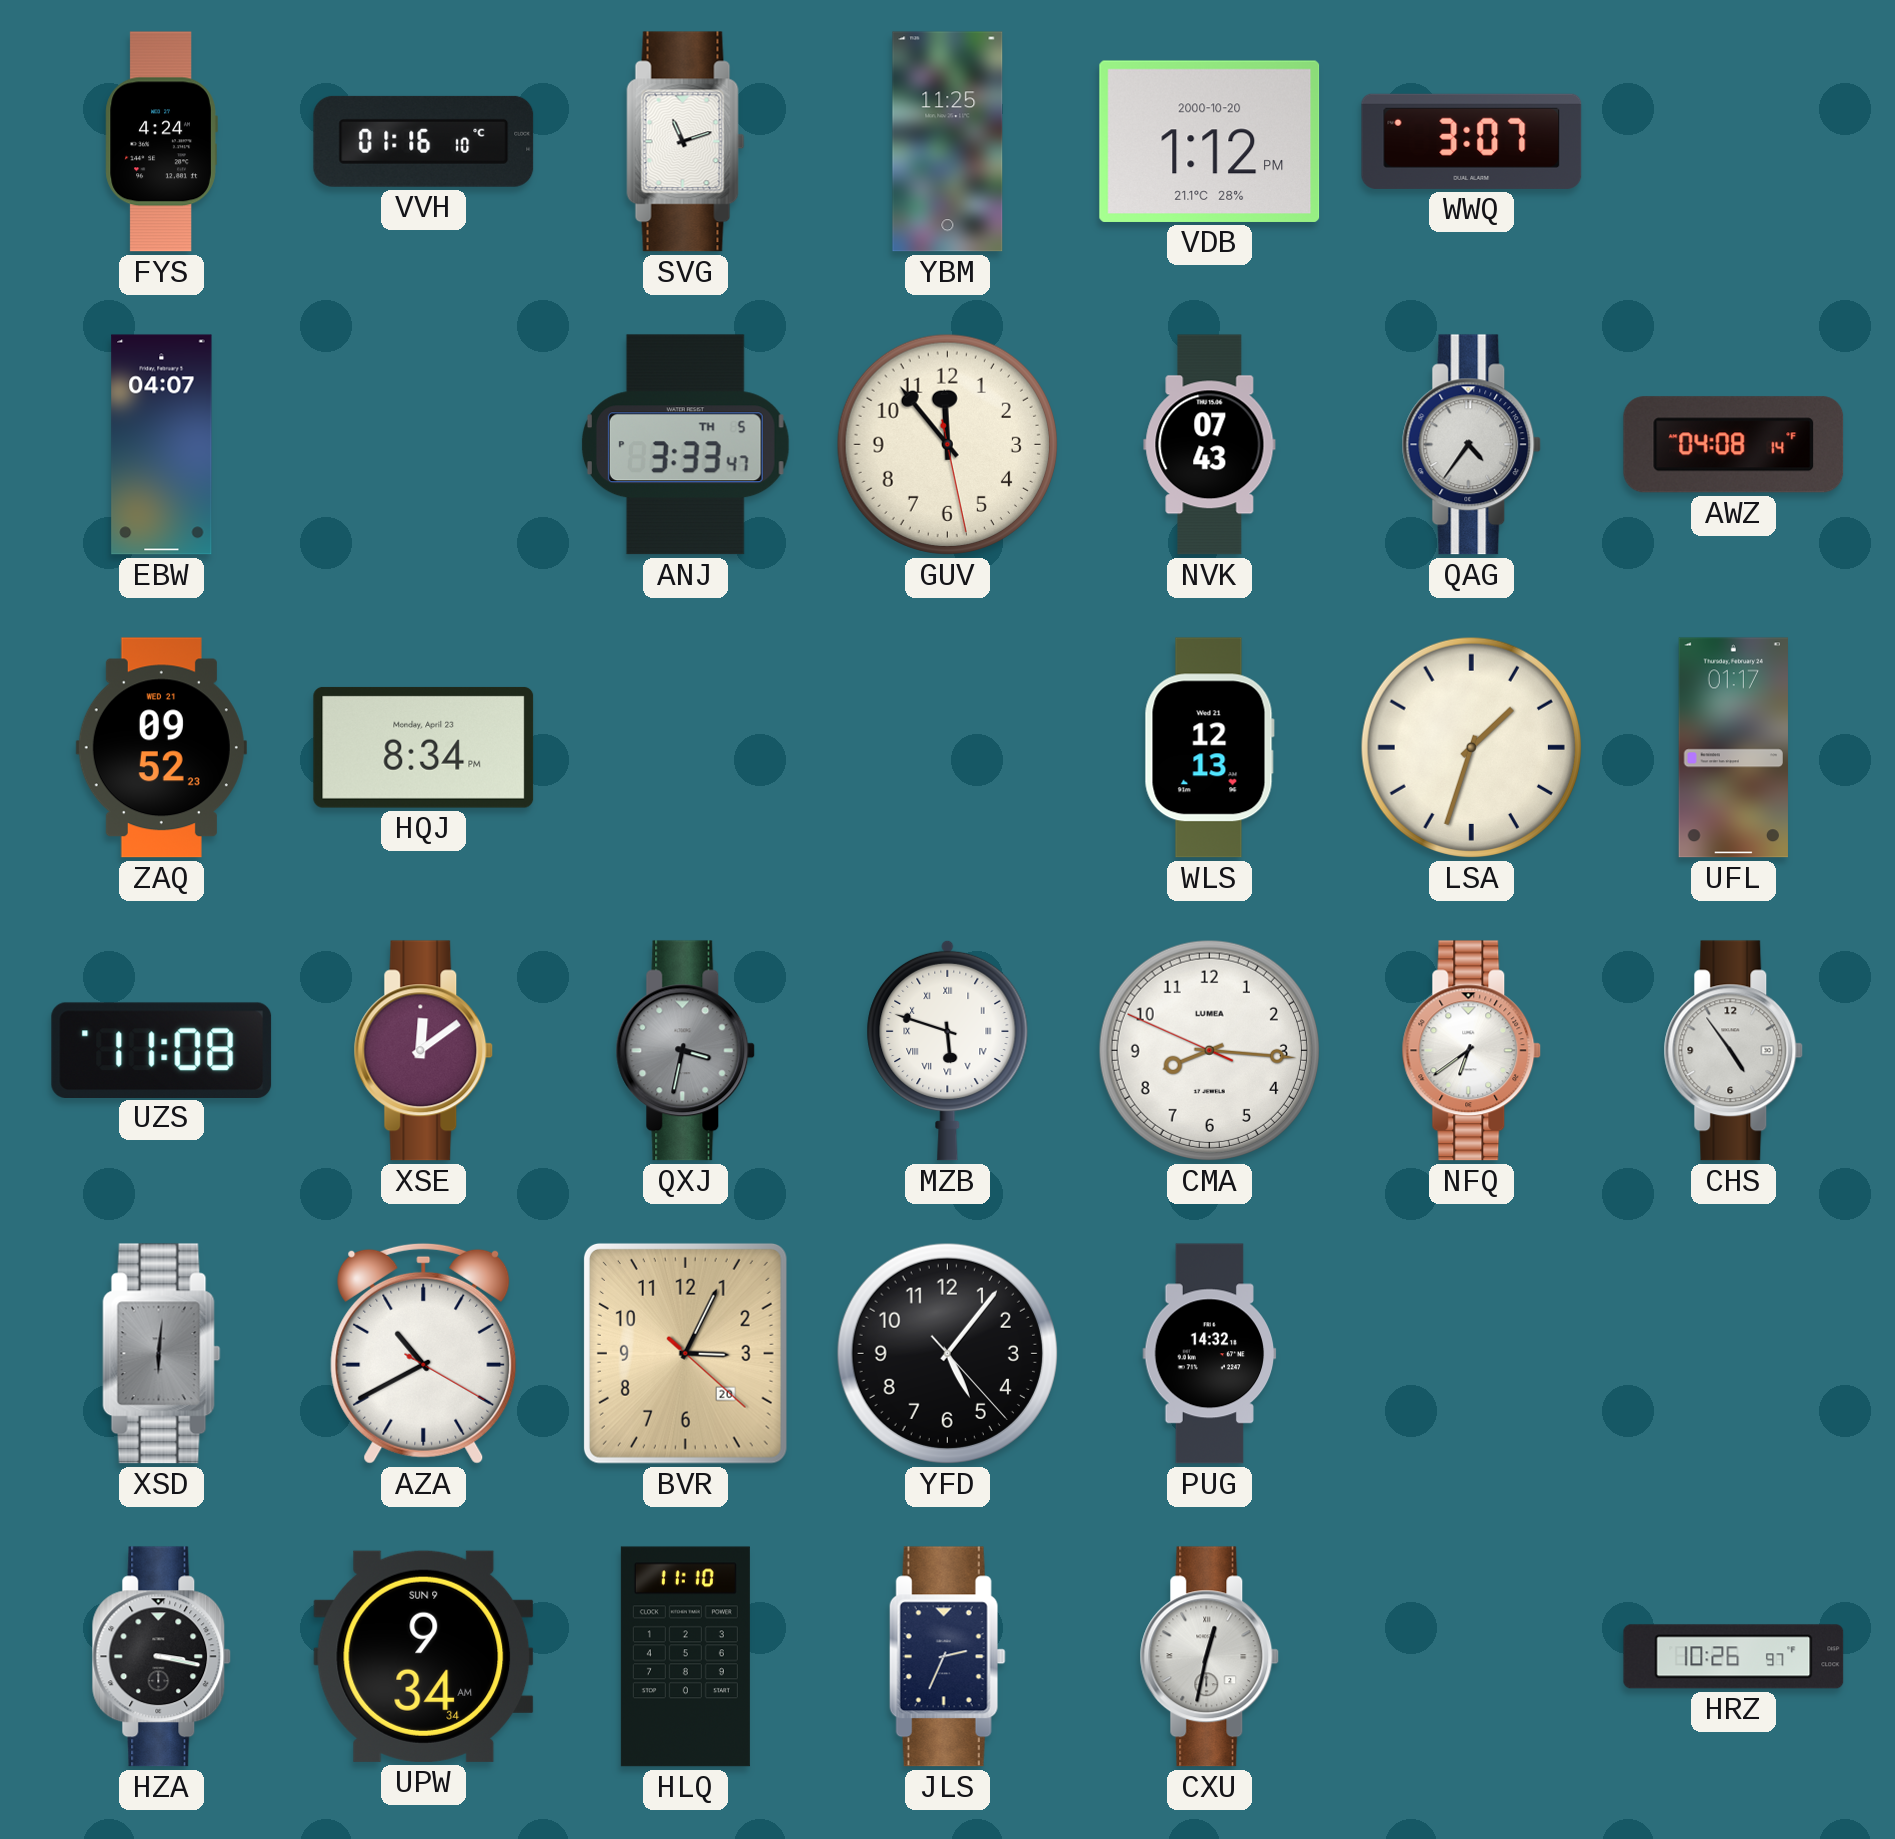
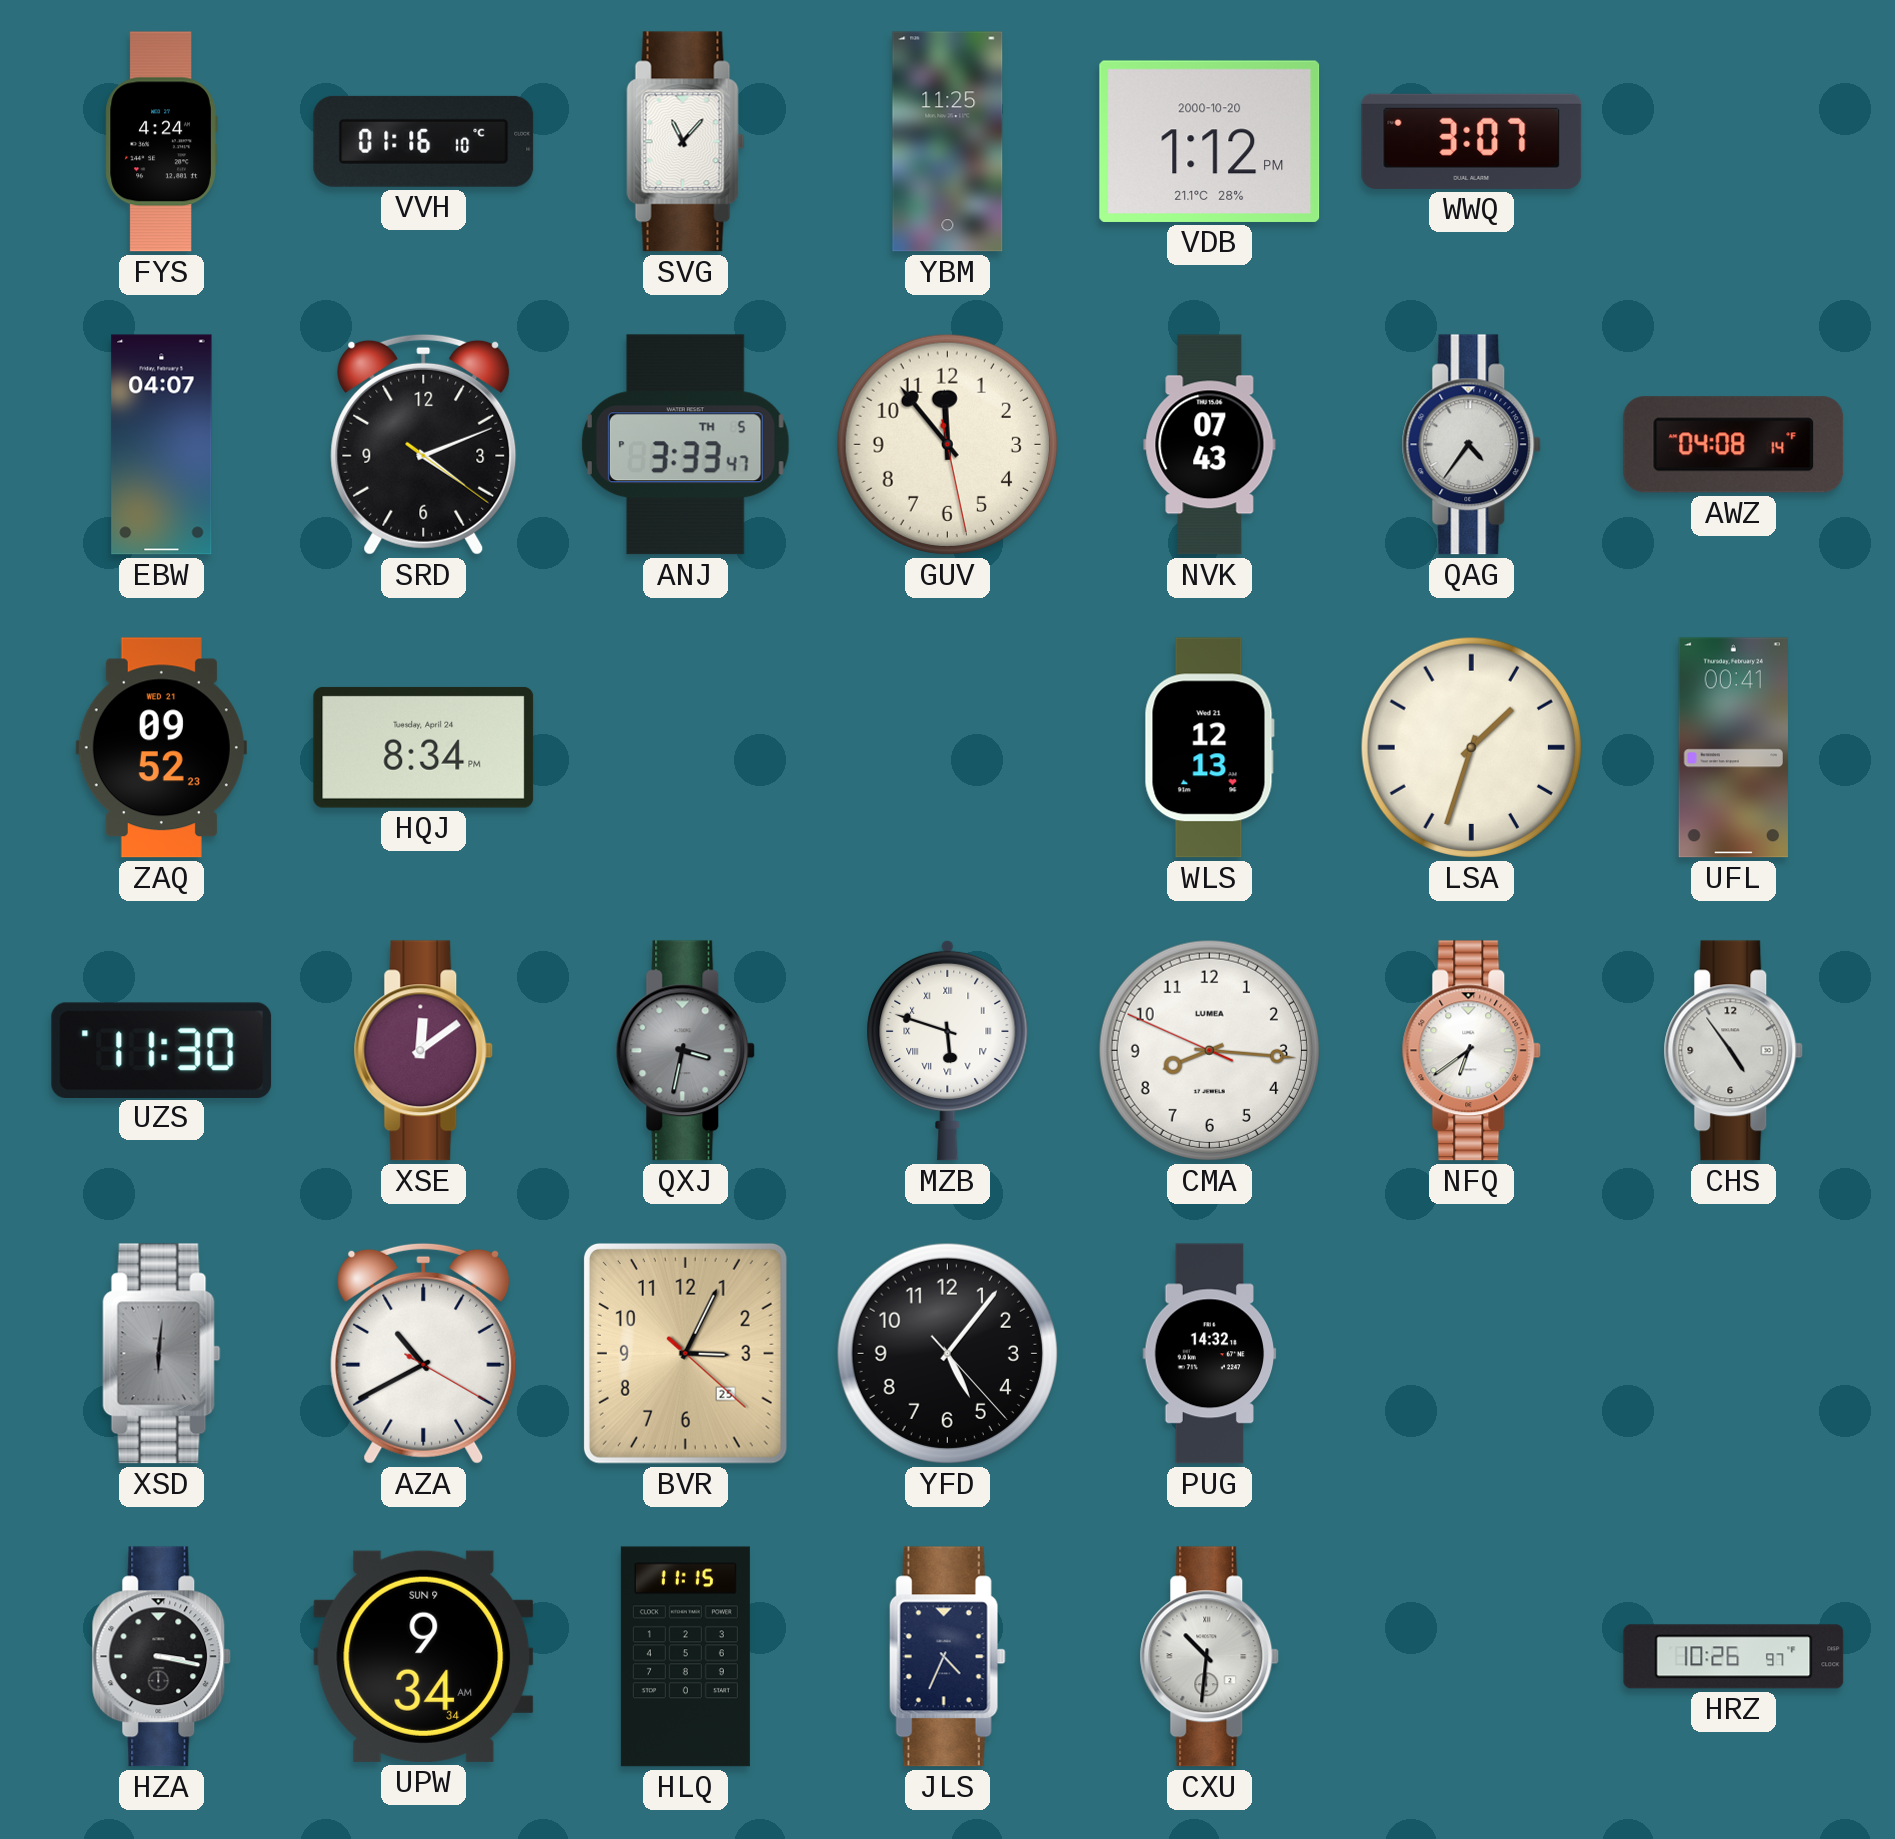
SVG: 11:12 -> 11:07
SRD: none -> 4:11
HQJ date: Monday, April 23 -> Tuesday, April 24
UFL: 01:17 -> 00:41
UZS: 11:08 -> 11:30
BVR date: 20 -> 25
HLQ: 11:10 -> 11:15
JLS: 2:34 -> 4:34
CXU: 12:32 -> 10:31
